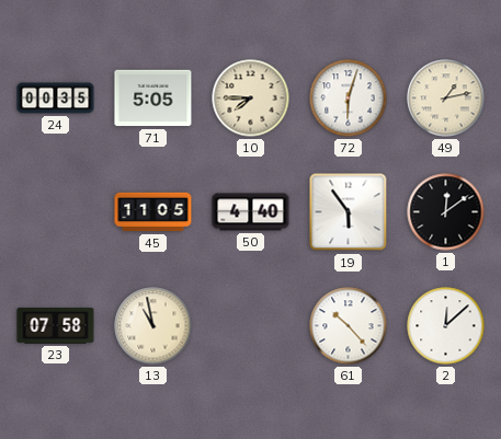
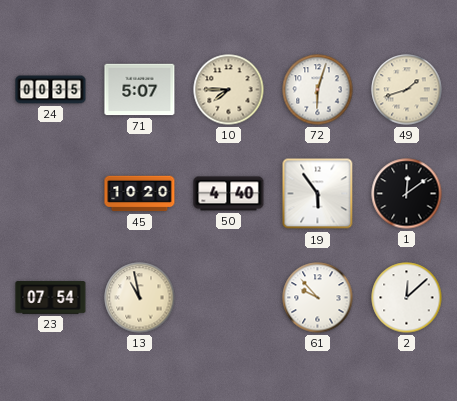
71: 5:05 -> 5:07
49: 1:13 -> 1:42
45: 11:05 -> 10:20
23: 07:58 -> 07:54
61: 10:23 -> 9:53
